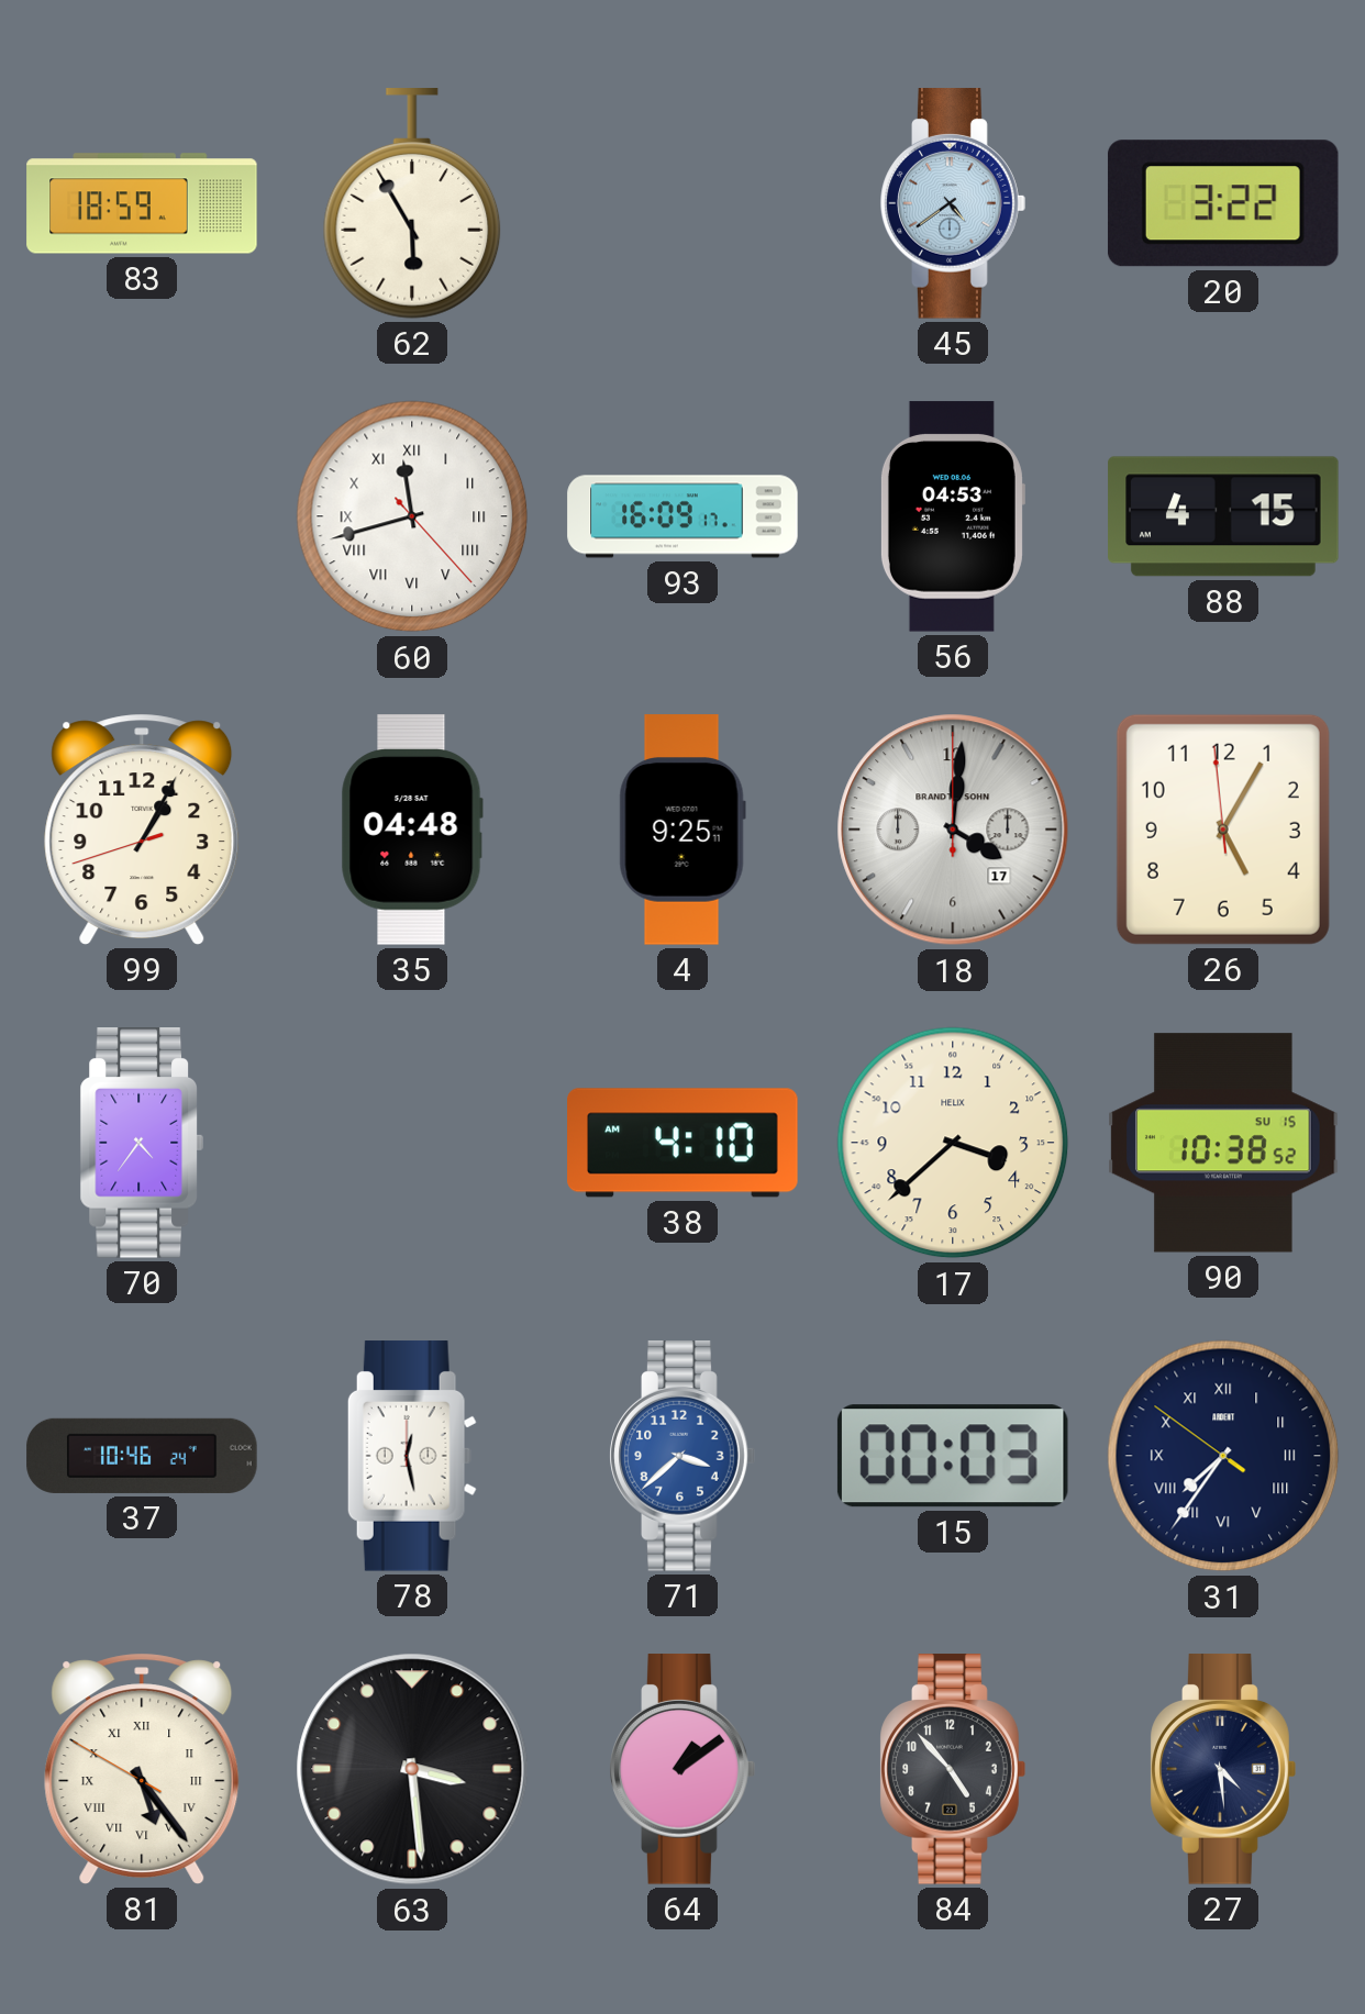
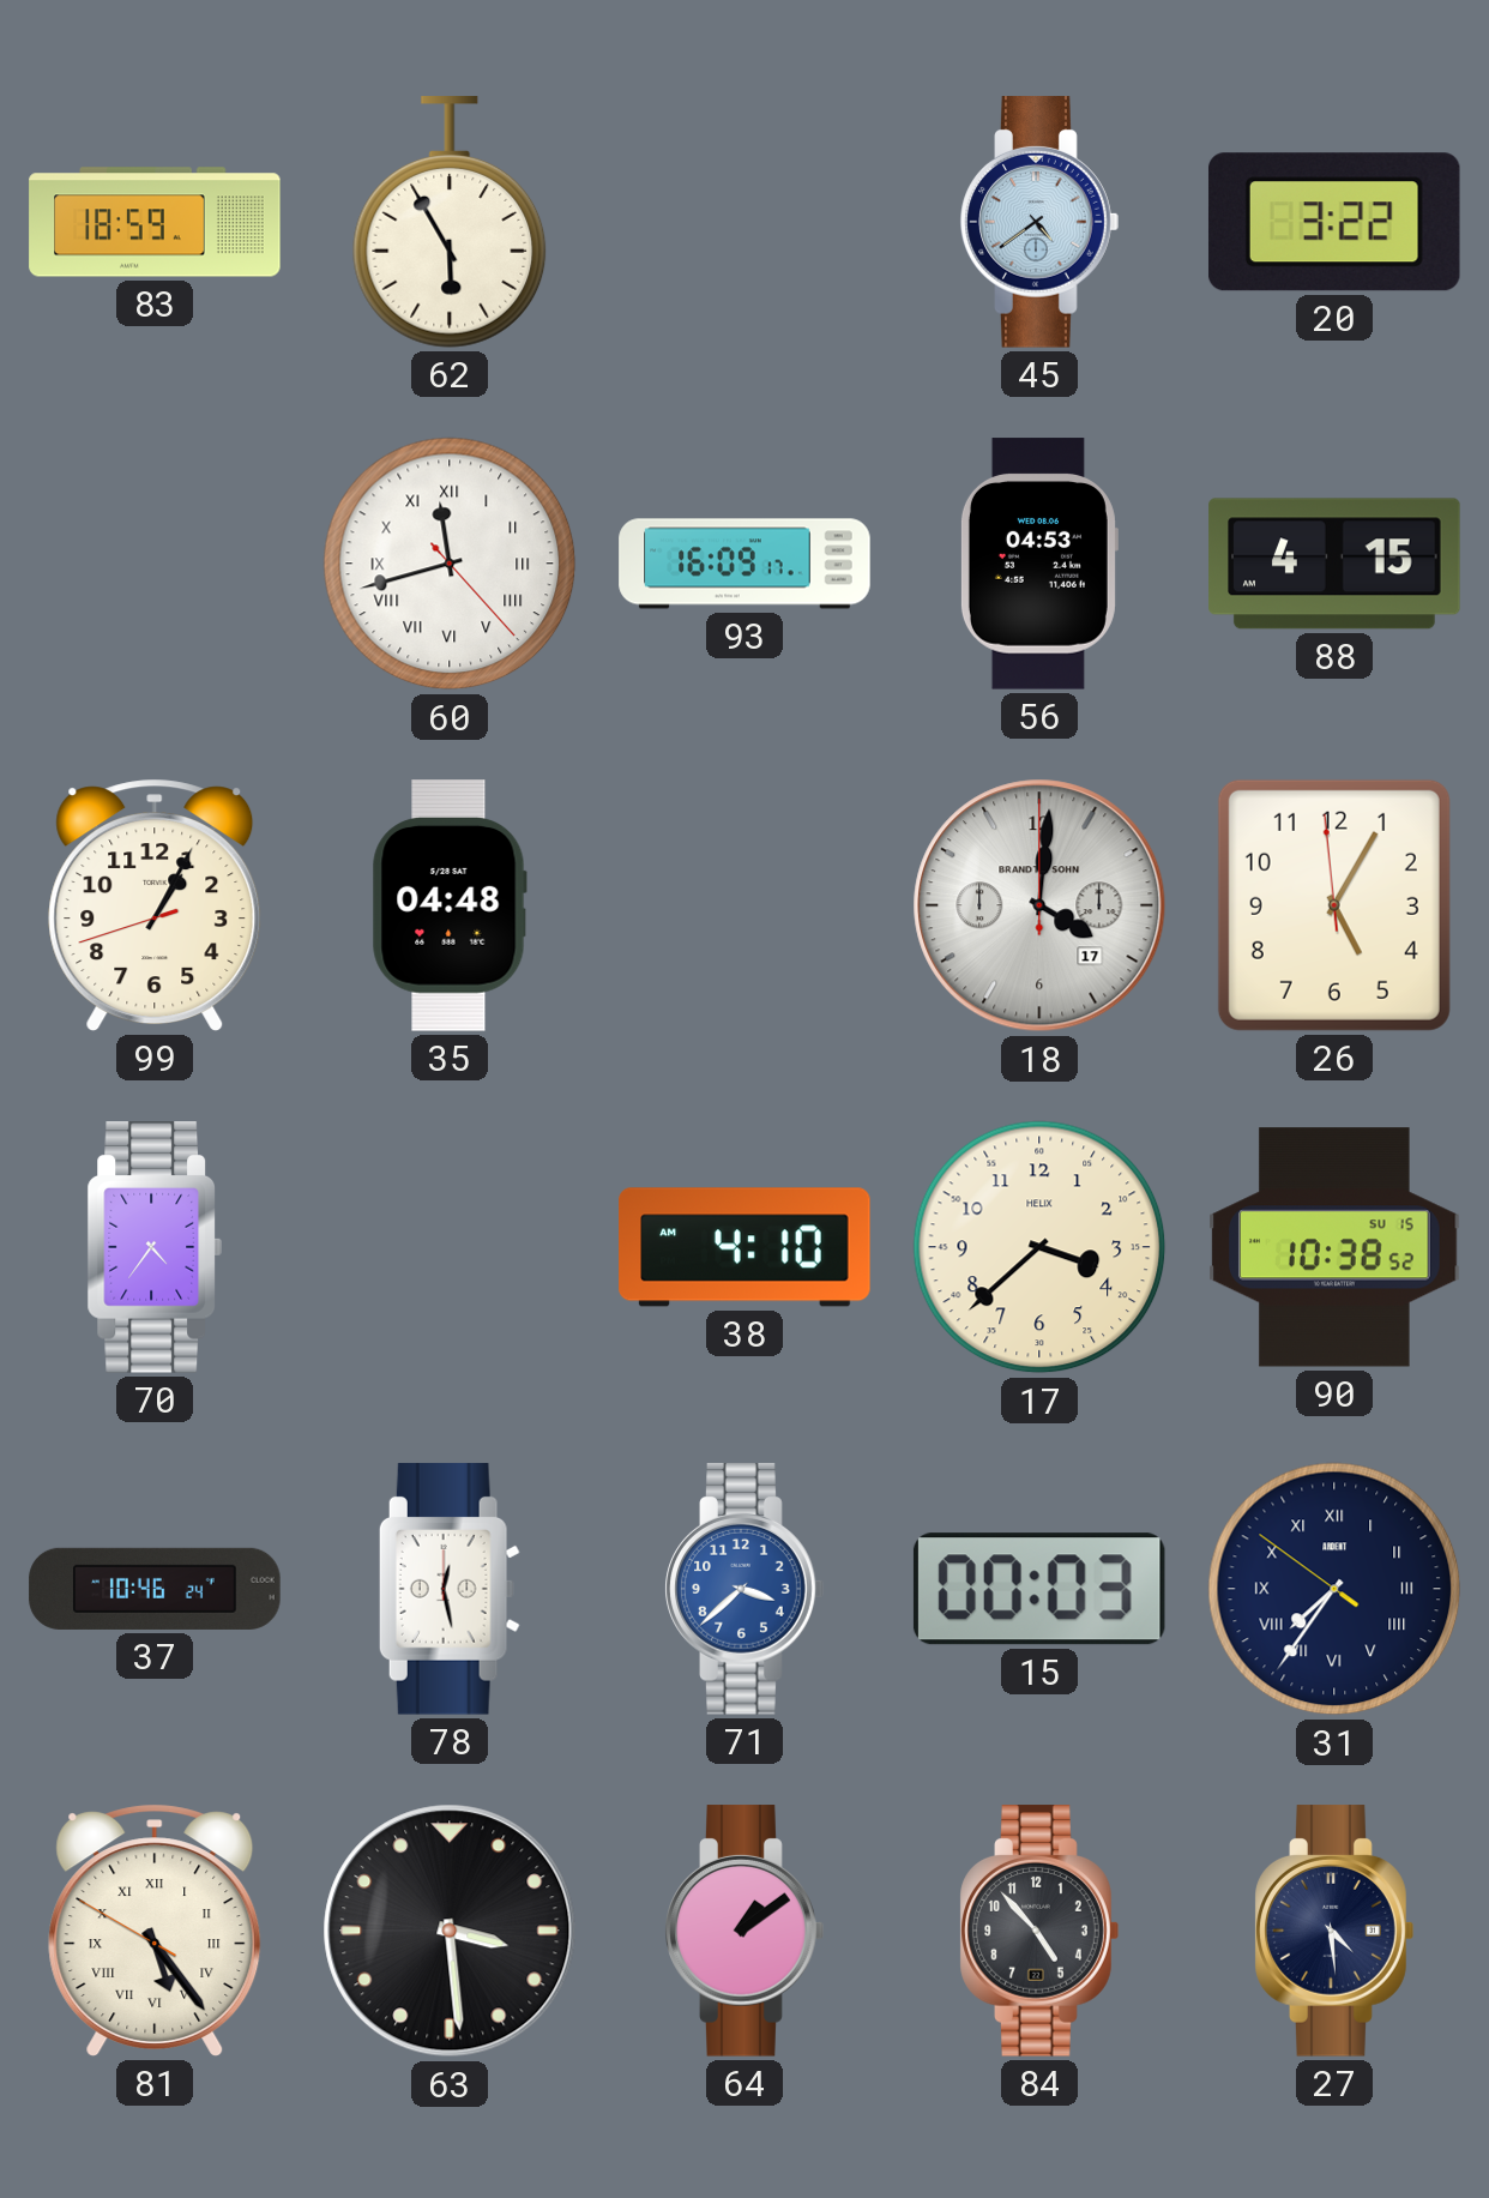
4: 9:25 -> none
